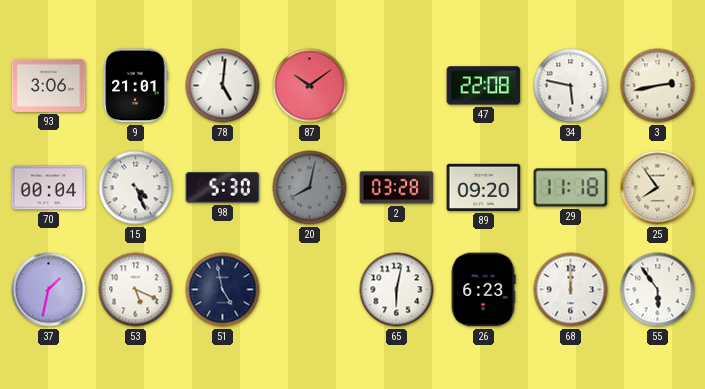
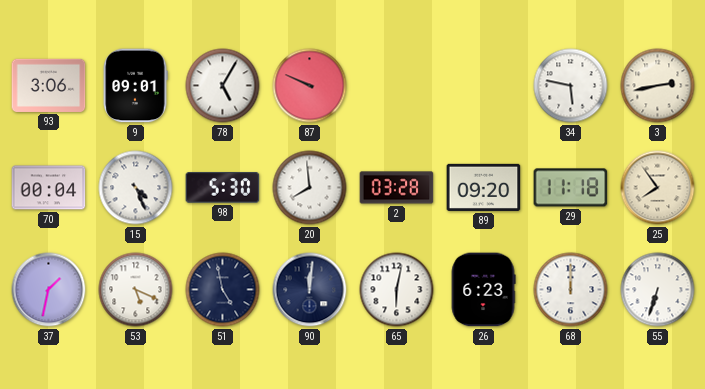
9: 21:01 -> 09:01
78: 5:01 -> 5:05
87: 10:09 -> 9:49
47: 22:08 -> none
20: 8:02 -> 7:59
20 dial: grey -> white
90: none -> 12:01
55: 5:54 -> 6:33
